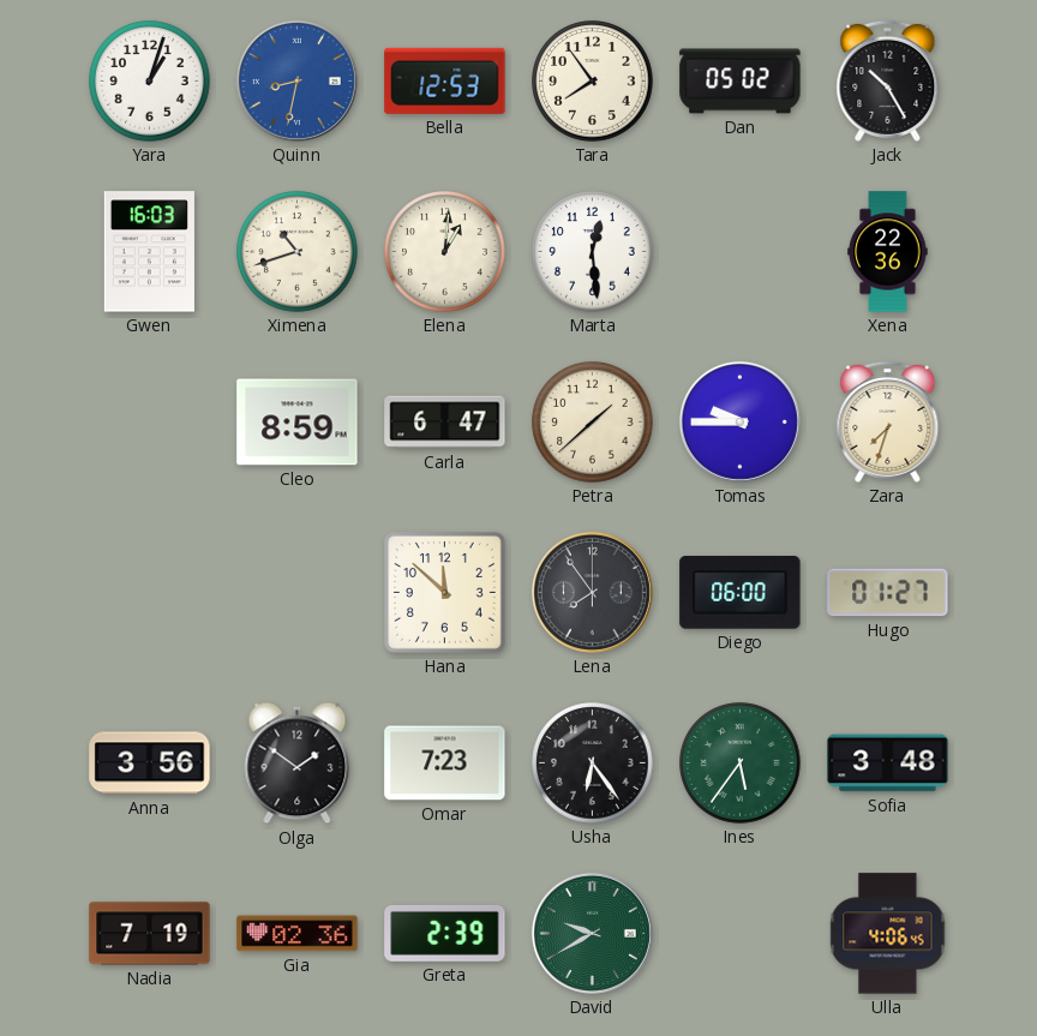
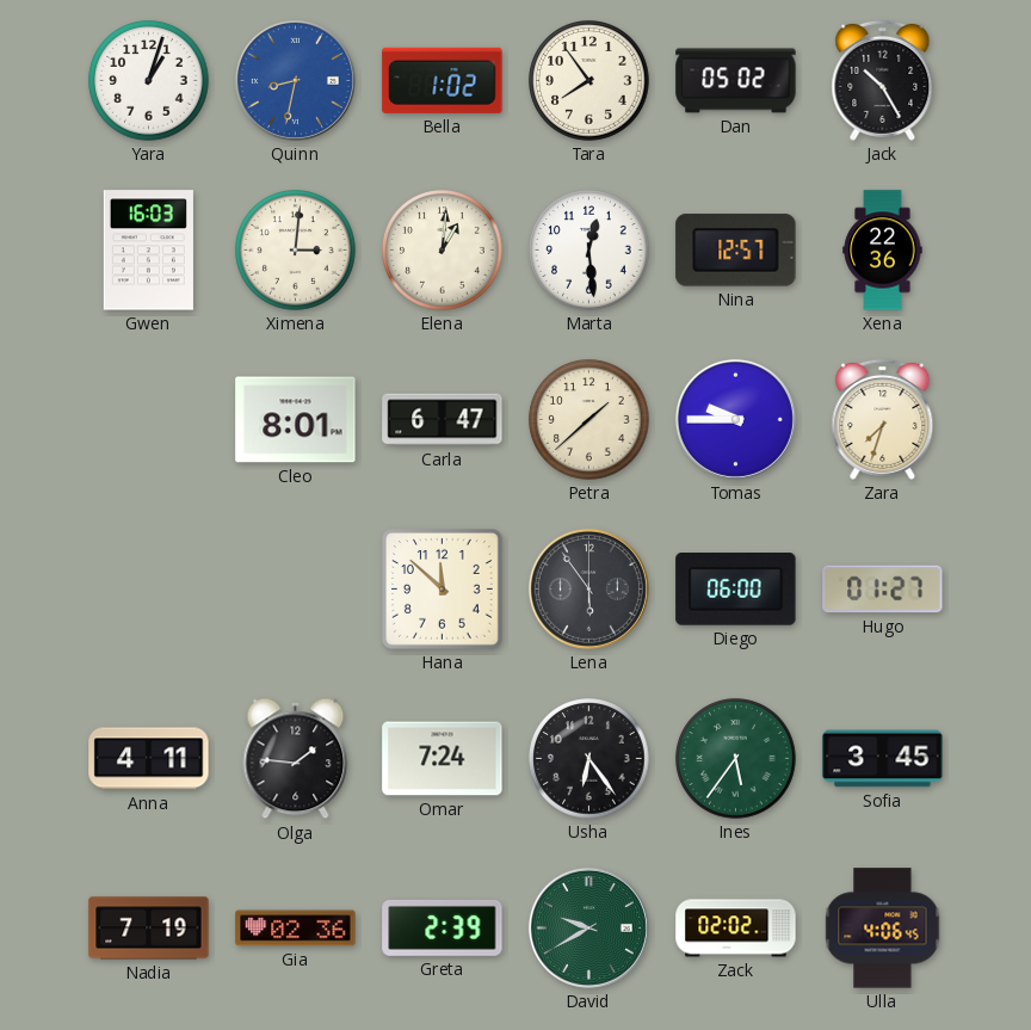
Bella: 12:53 -> 1:02
Ximena: 10:42 -> 3:01
Nina: none -> 12:57
Cleo: 8:59 -> 8:01
Lena: 7:54 -> 5:54
Anna: 3:56 -> 4:11
Olga: 1:51 -> 1:46
Omar: 7:23 -> 7:24
Sofia: 3:48 -> 3:45
Zack: none -> 02:02
